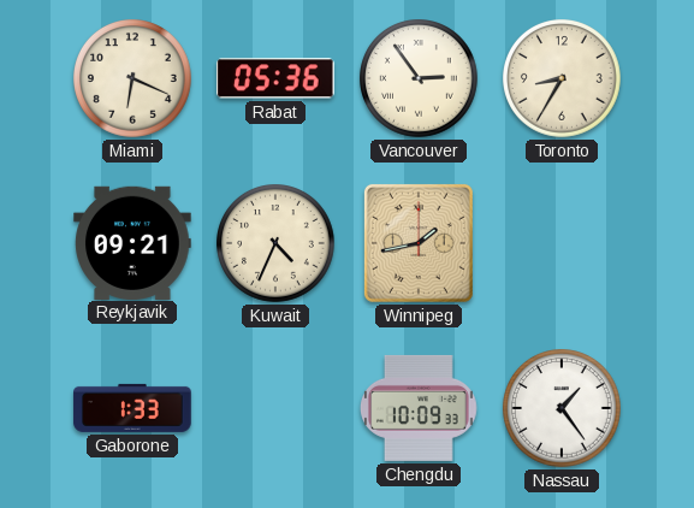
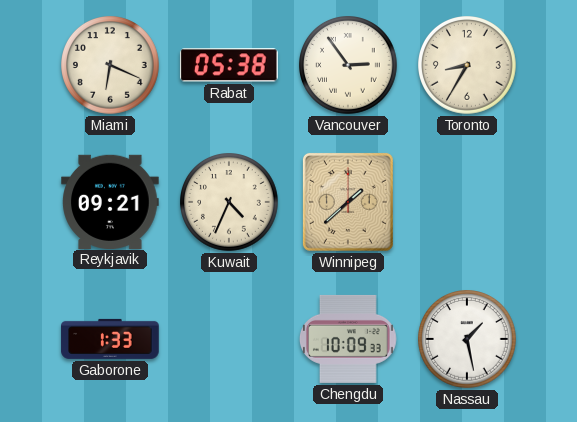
Rabat: 05:36 -> 05:38
Winnipeg: 1:43 -> 1:38
Nassau: 1:24 -> 1:28
